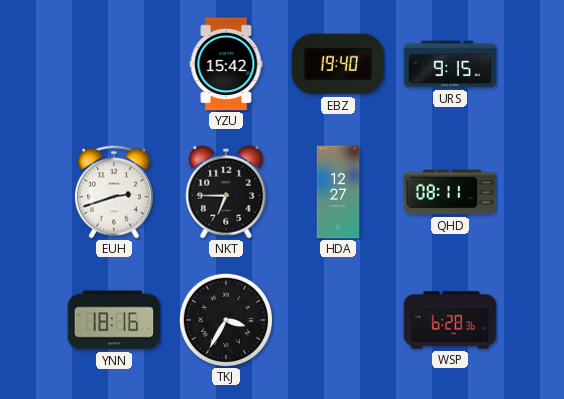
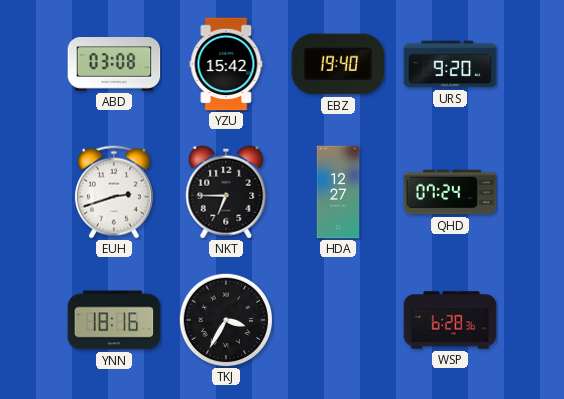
ABD: none -> 03:08
URS: 9:15 -> 9:20
QHD: 08:11 -> 07:24
